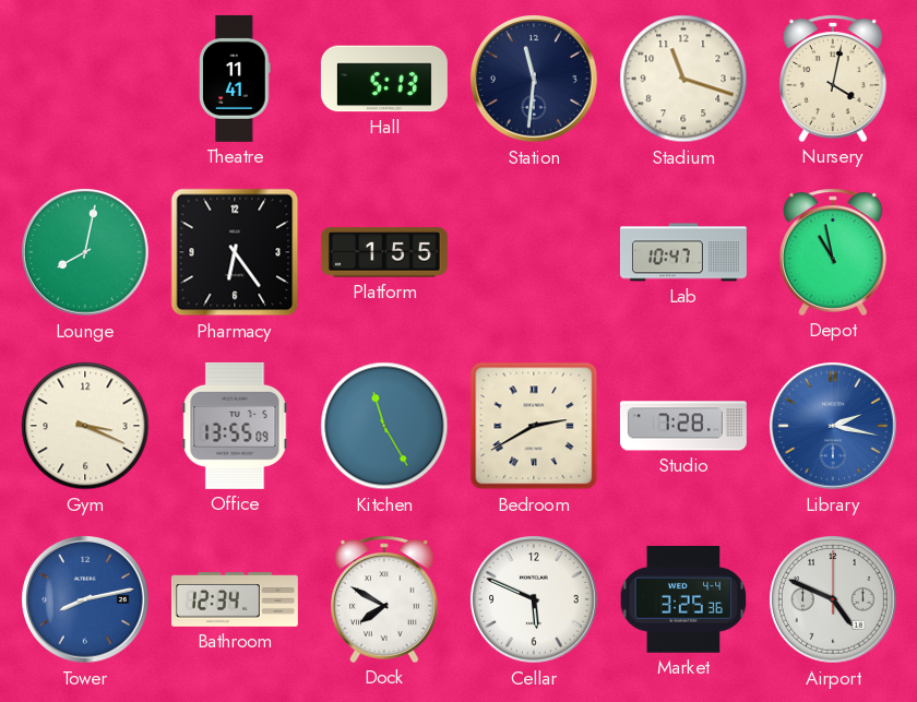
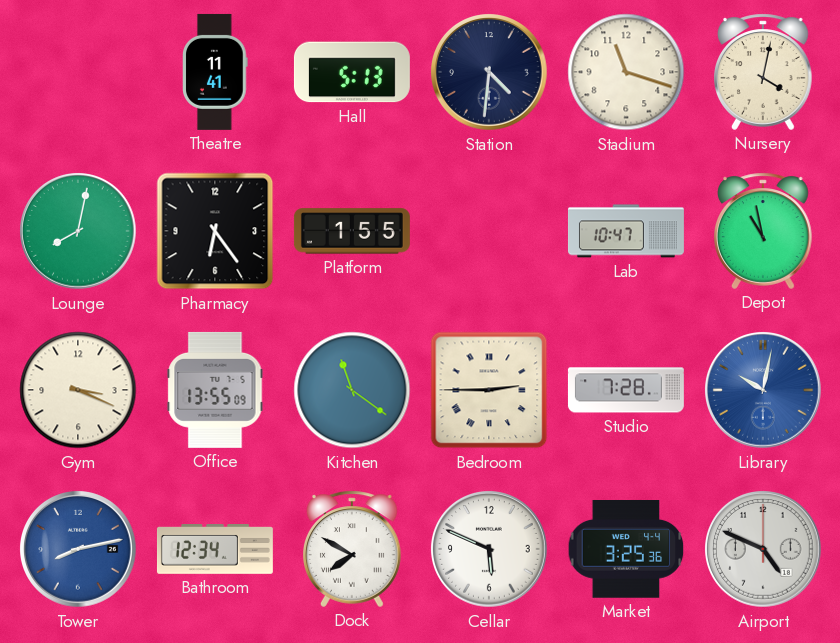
Station: 11:31 -> 4:31
Kitchen: 11:25 -> 11:21
Bedroom: 2:40 -> 2:45
Library: 2:17 -> 10:02
